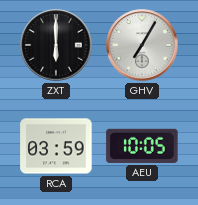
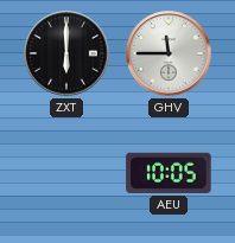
GHV: 7:05 -> 11:45
RCA: 03:59 -> none
